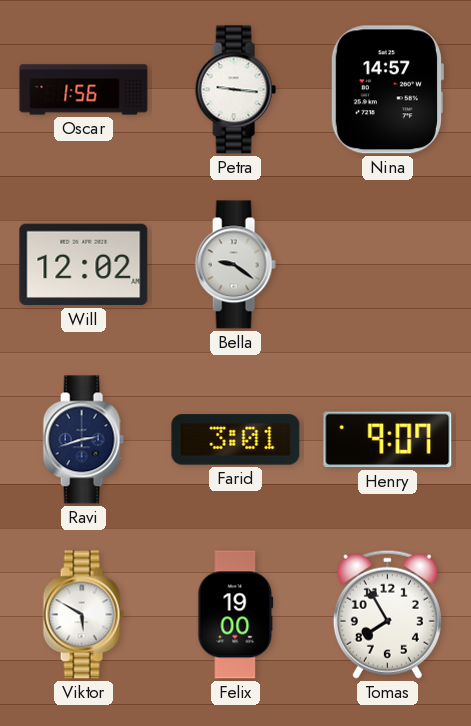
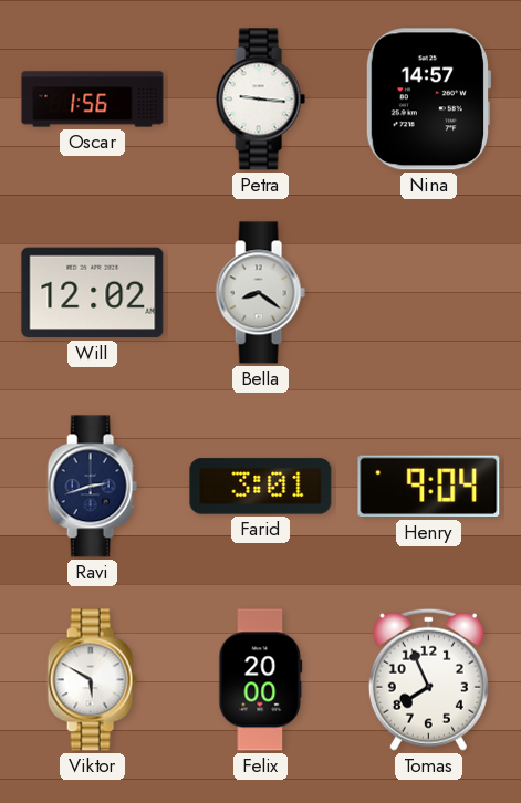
Bella: 9:21 -> 8:21
Henry: 9:07 -> 9:04
Felix: 19:00 -> 20:00
Tomas: 7:55 -> 7:56
